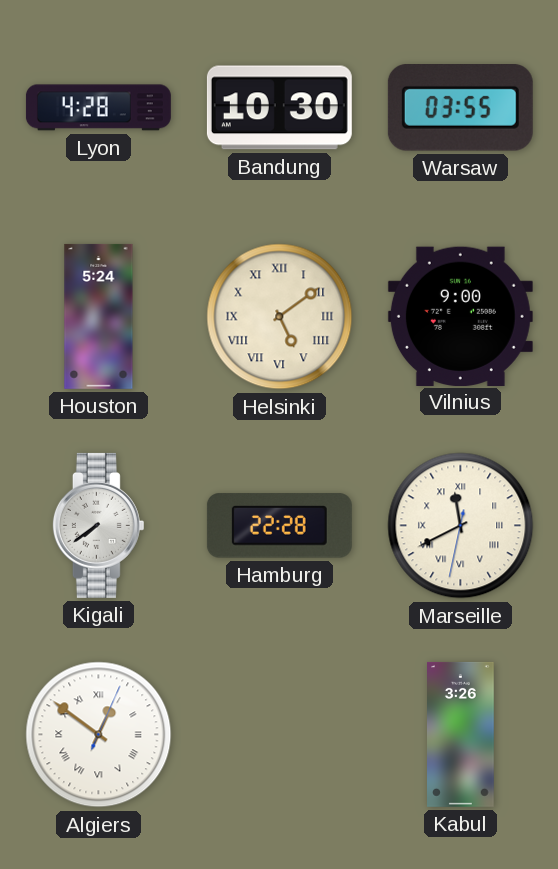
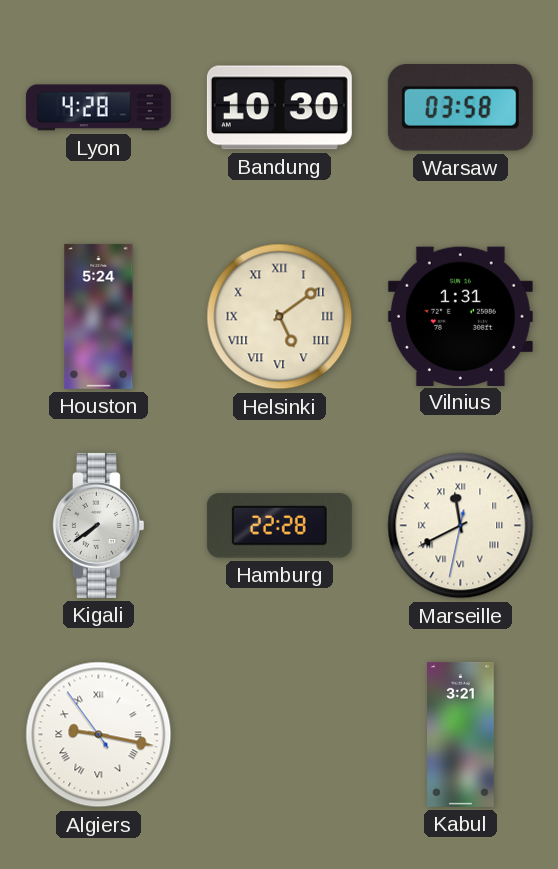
Warsaw: 03:55 -> 03:58
Vilnius: 9:00 -> 1:31
Algiers: 12:51 -> 9:16
Kabul: 3:26 -> 3:21
